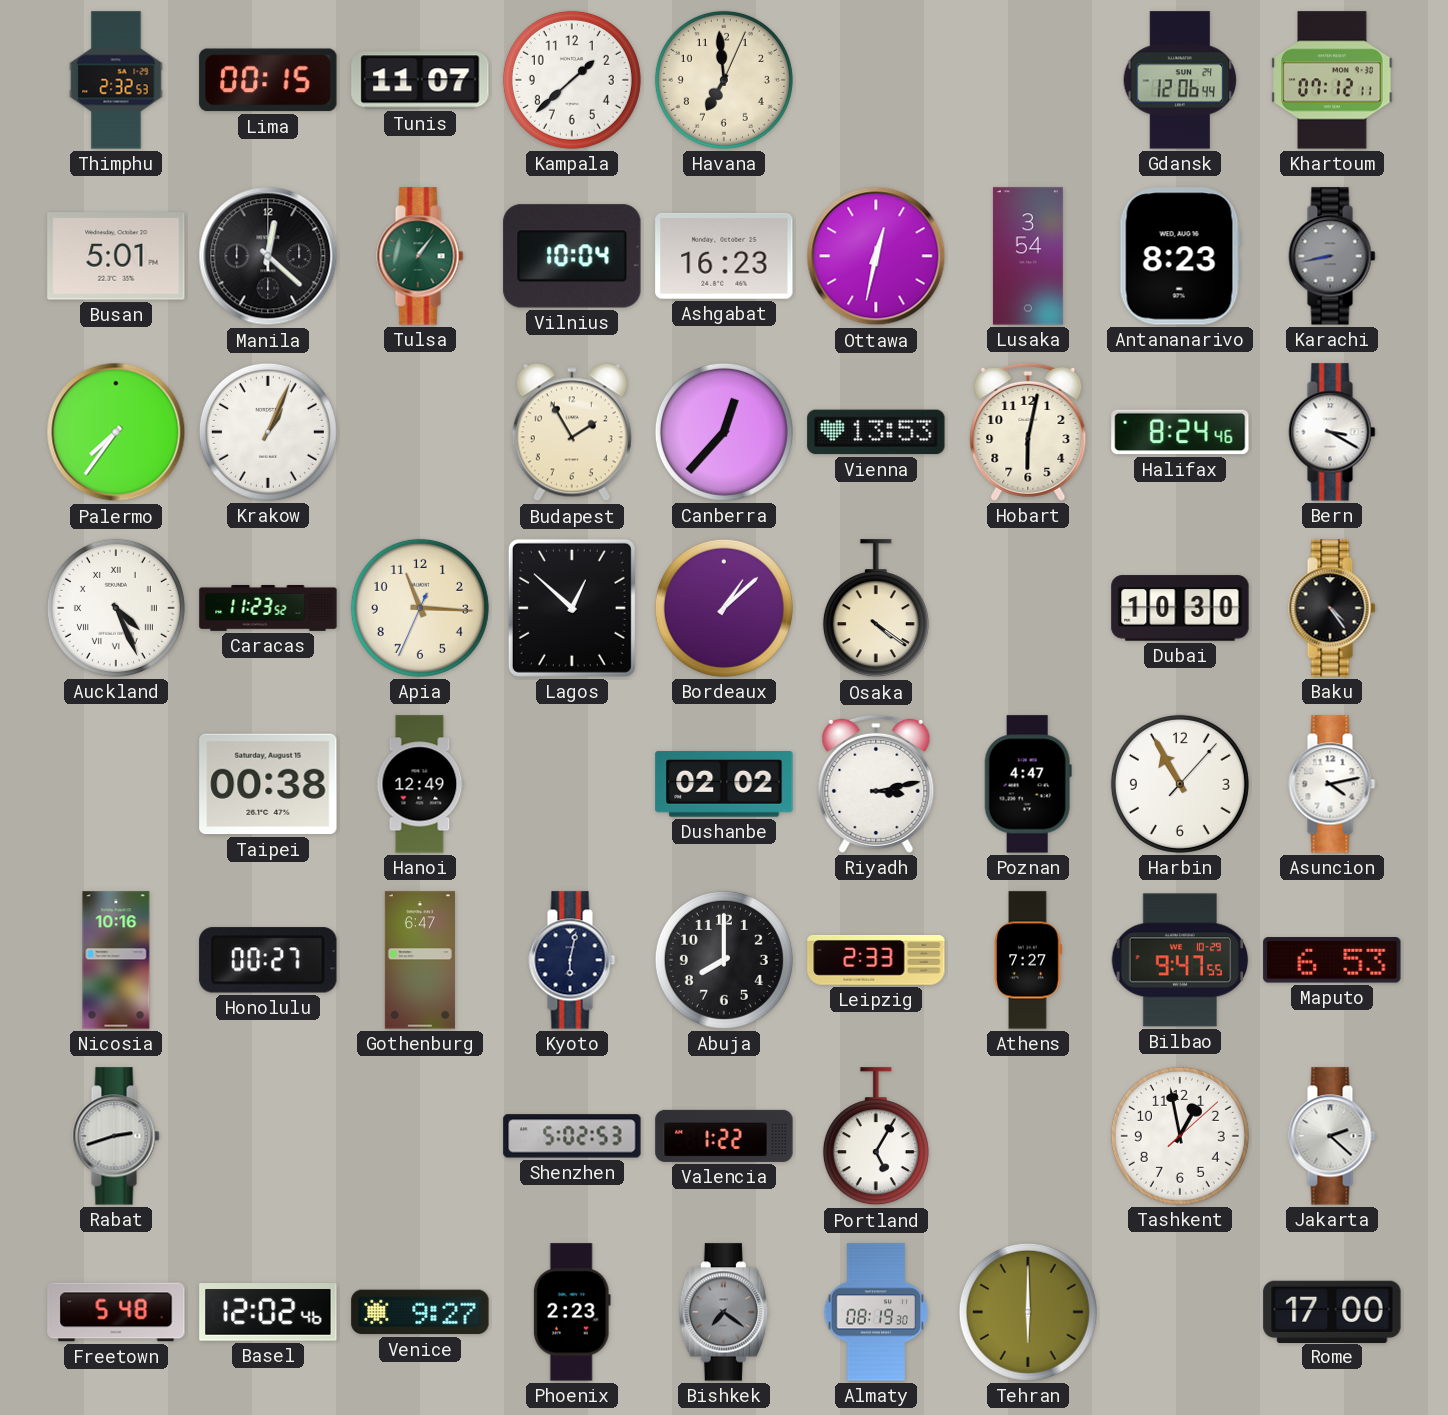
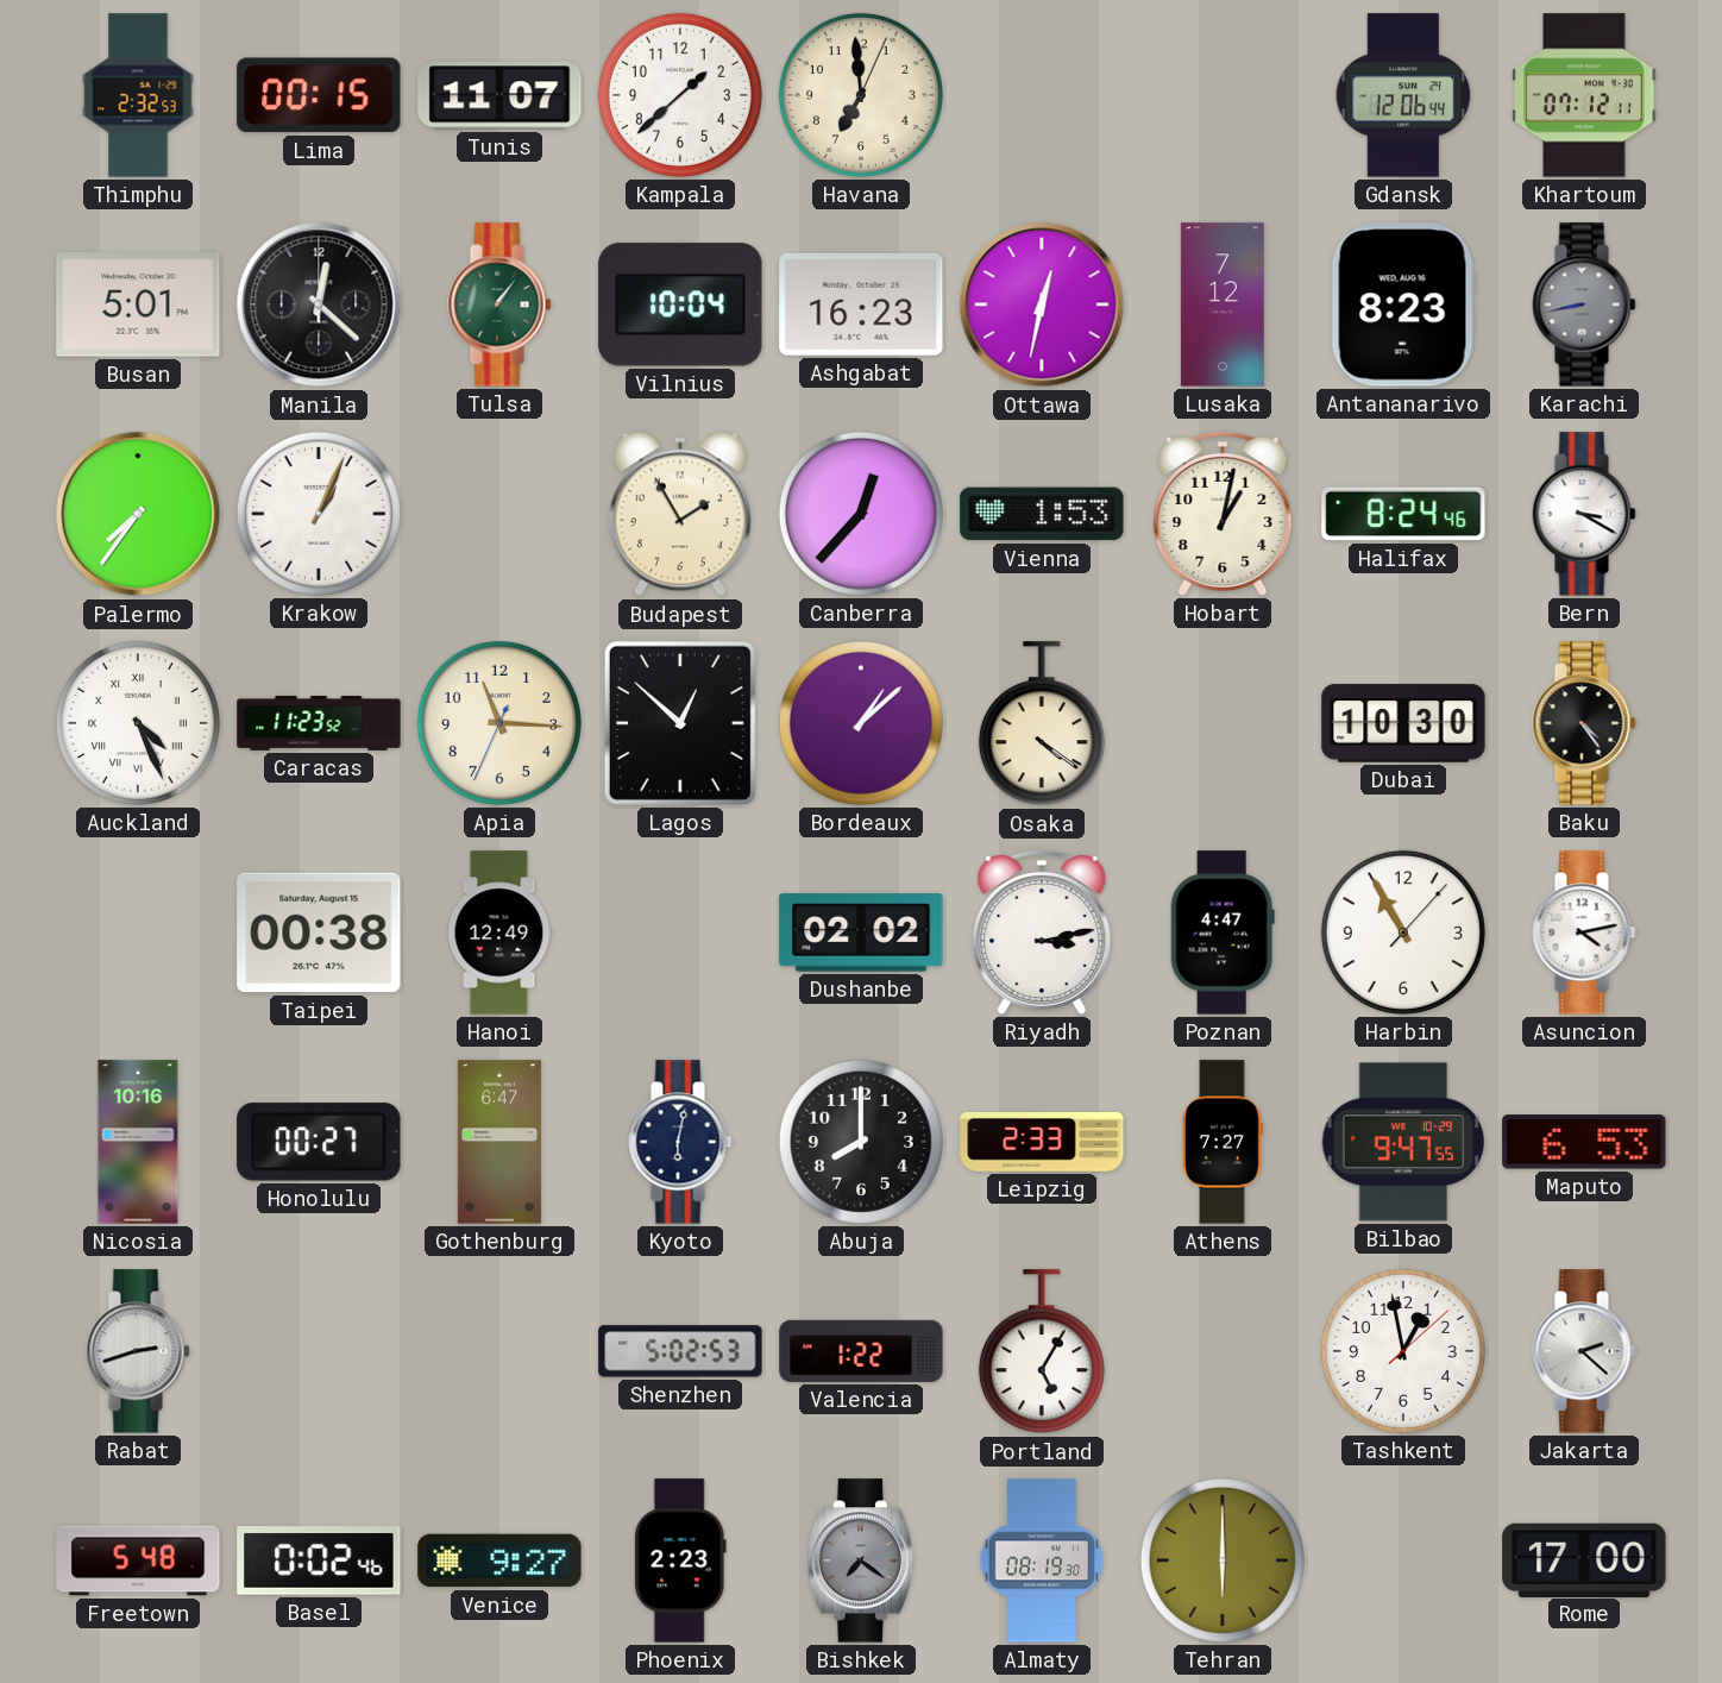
Lusaka: 3:54 -> 7:12
Vienna: 13:53 -> 1:53
Hobart: 6:02 -> 1:02
Basel: 12:02 -> 0:02
